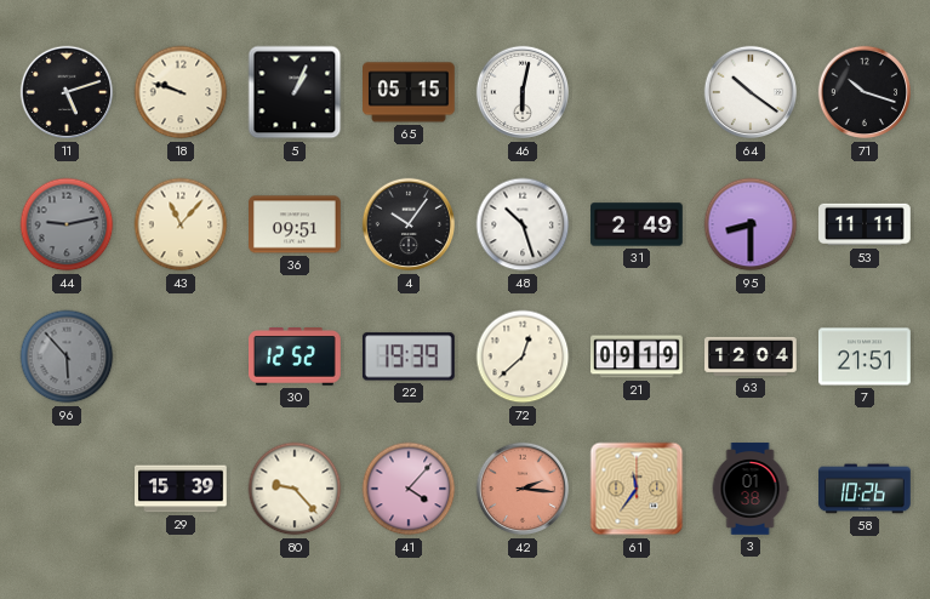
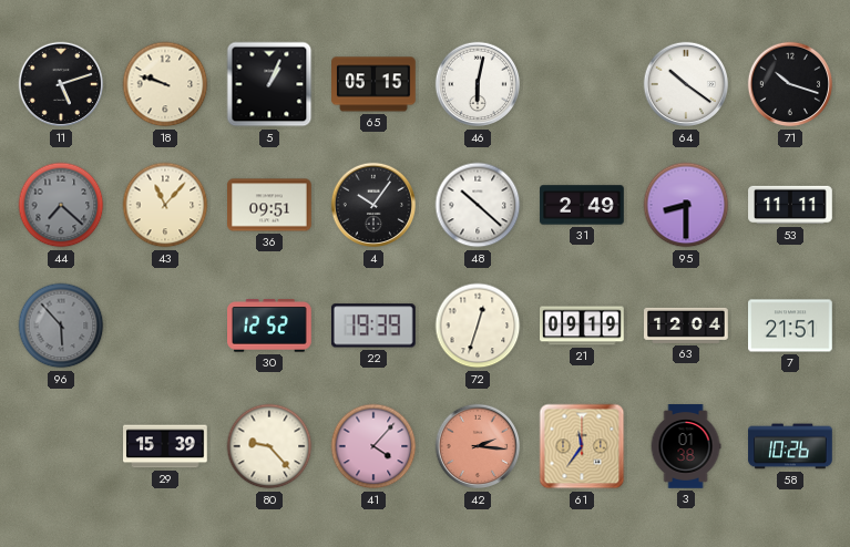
44: 9:13 -> 7:22
48: 10:27 -> 10:22
72: 12:38 -> 12:33
